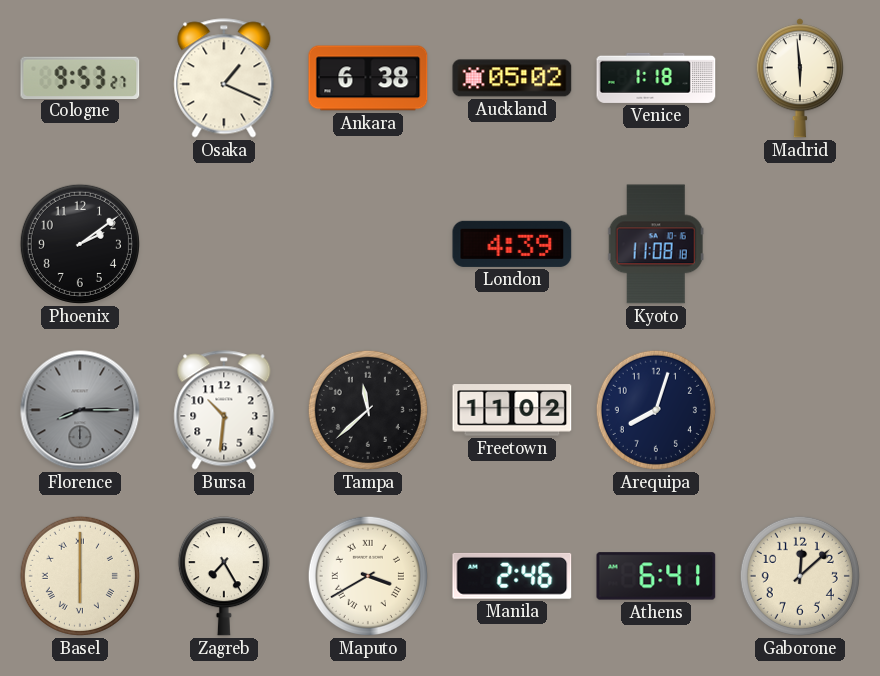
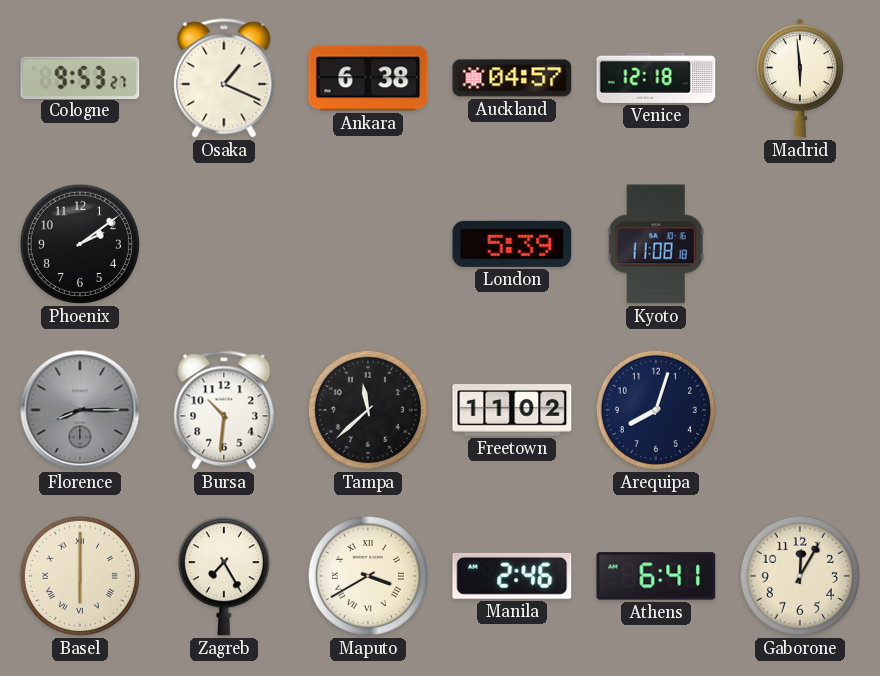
Auckland: 05:02 -> 04:57
Venice: 1:18 -> 12:18
London: 4:39 -> 5:39
Gaborone: 12:08 -> 12:05
